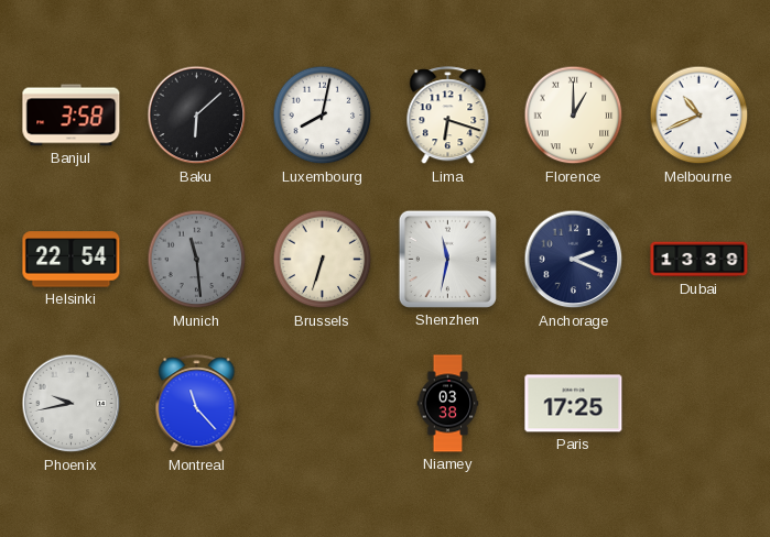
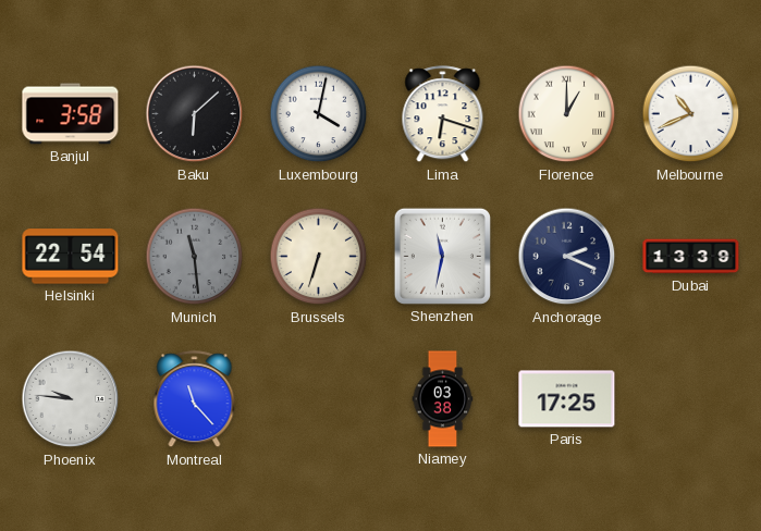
Luxembourg: 8:02 -> 4:02
Phoenix: 9:43 -> 9:46
